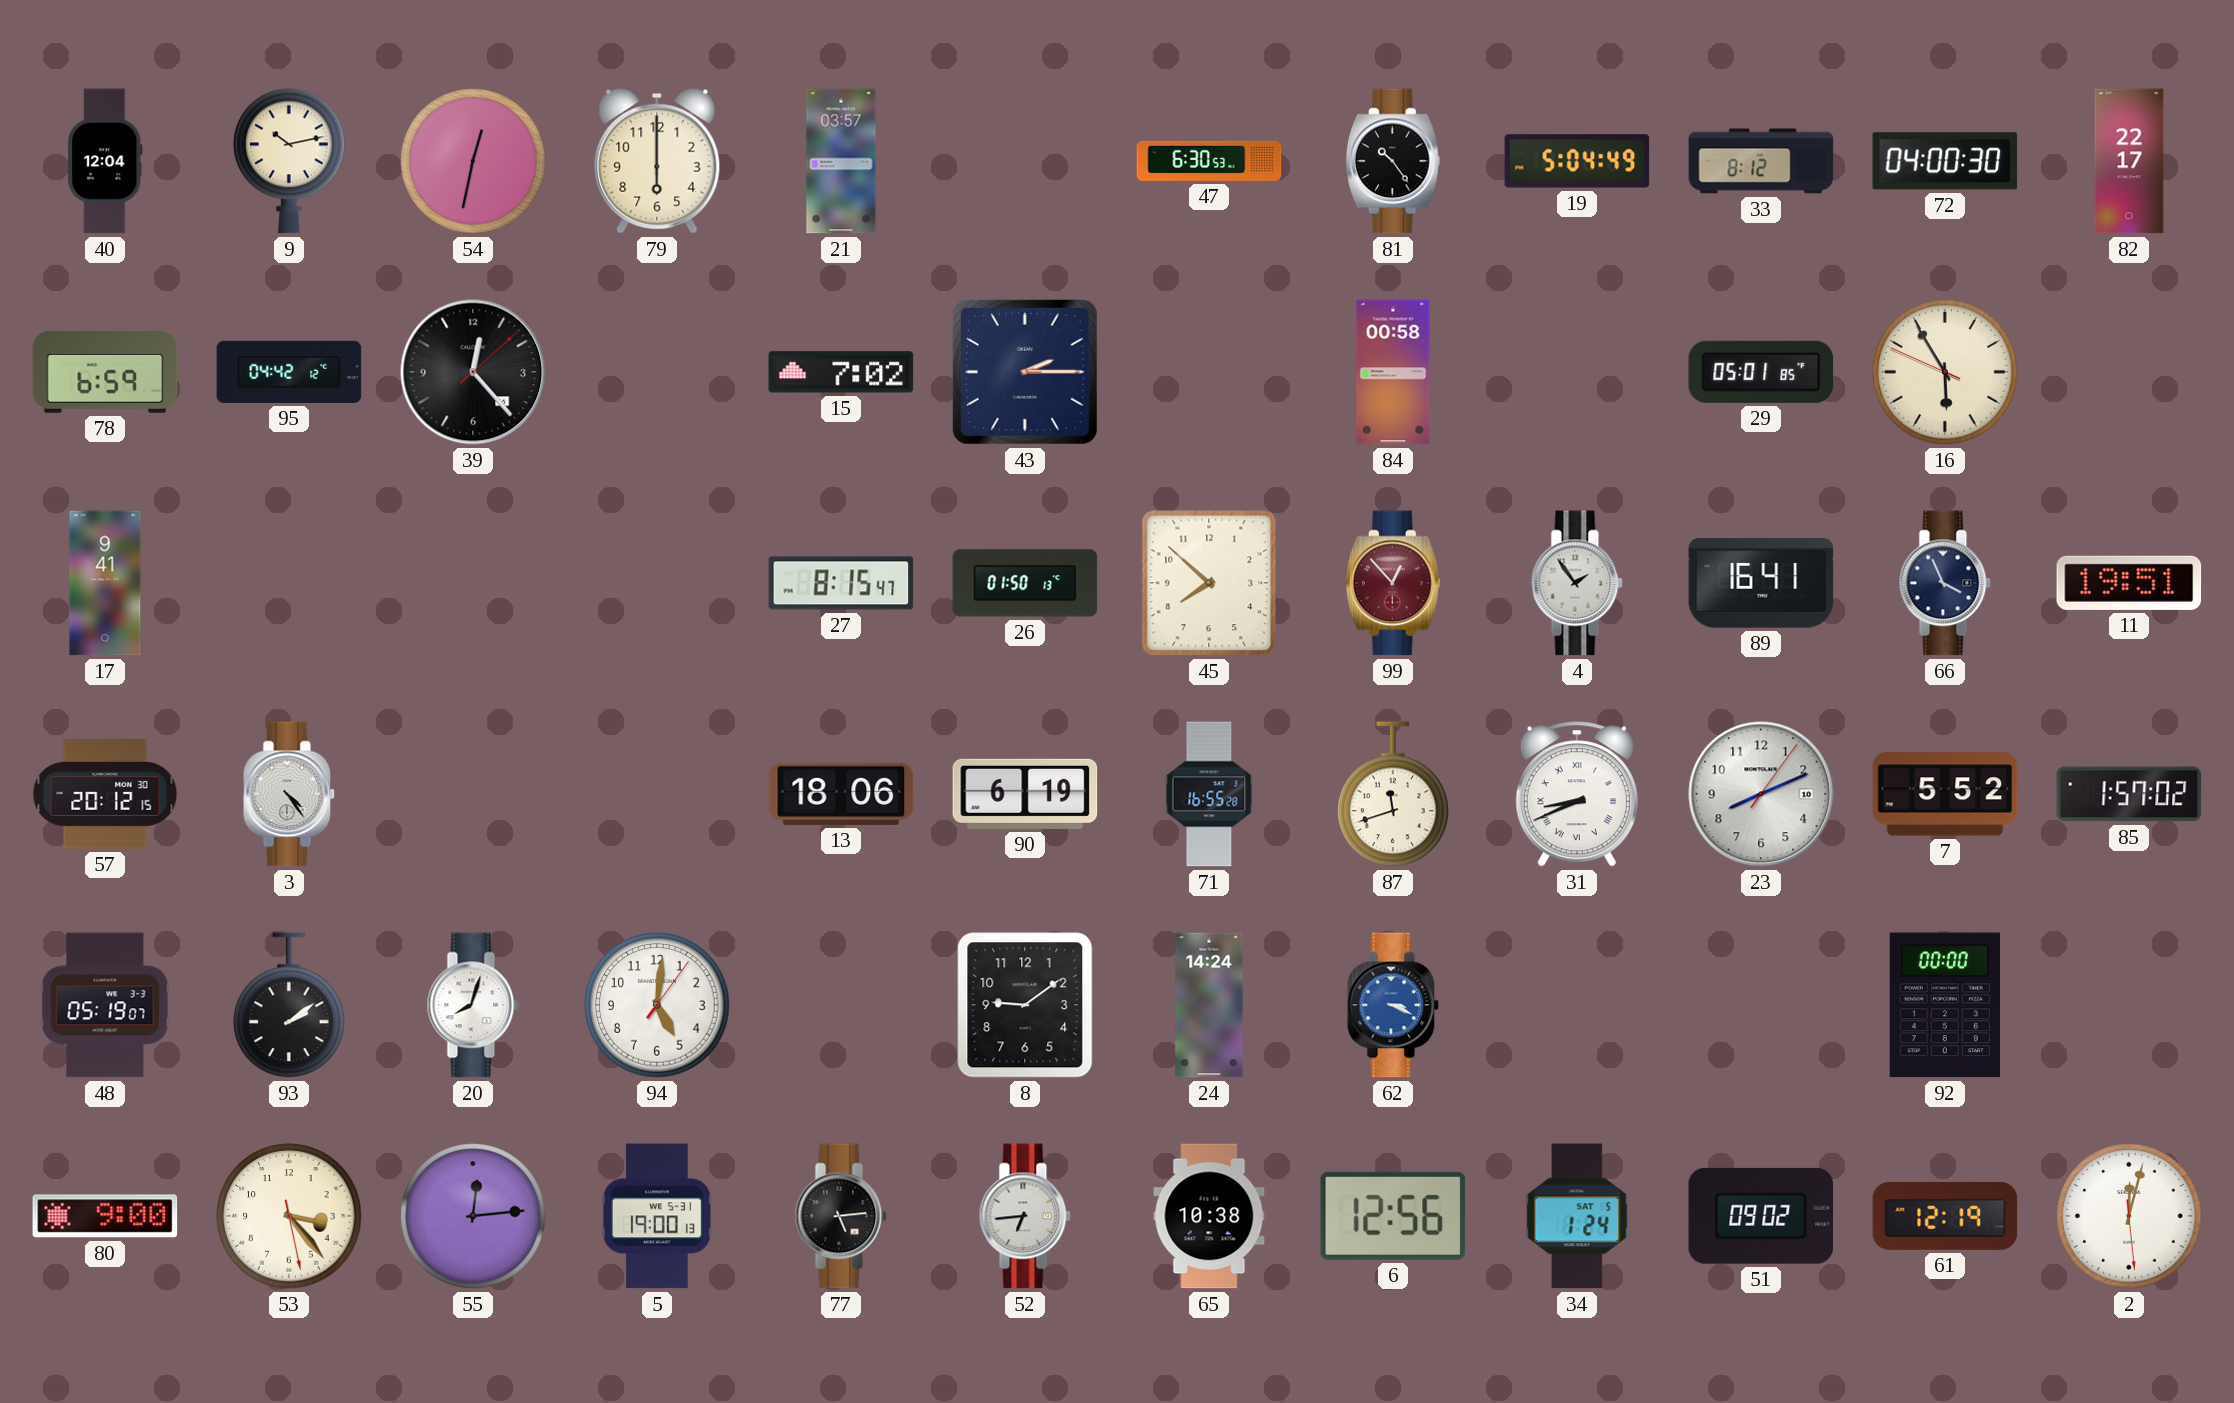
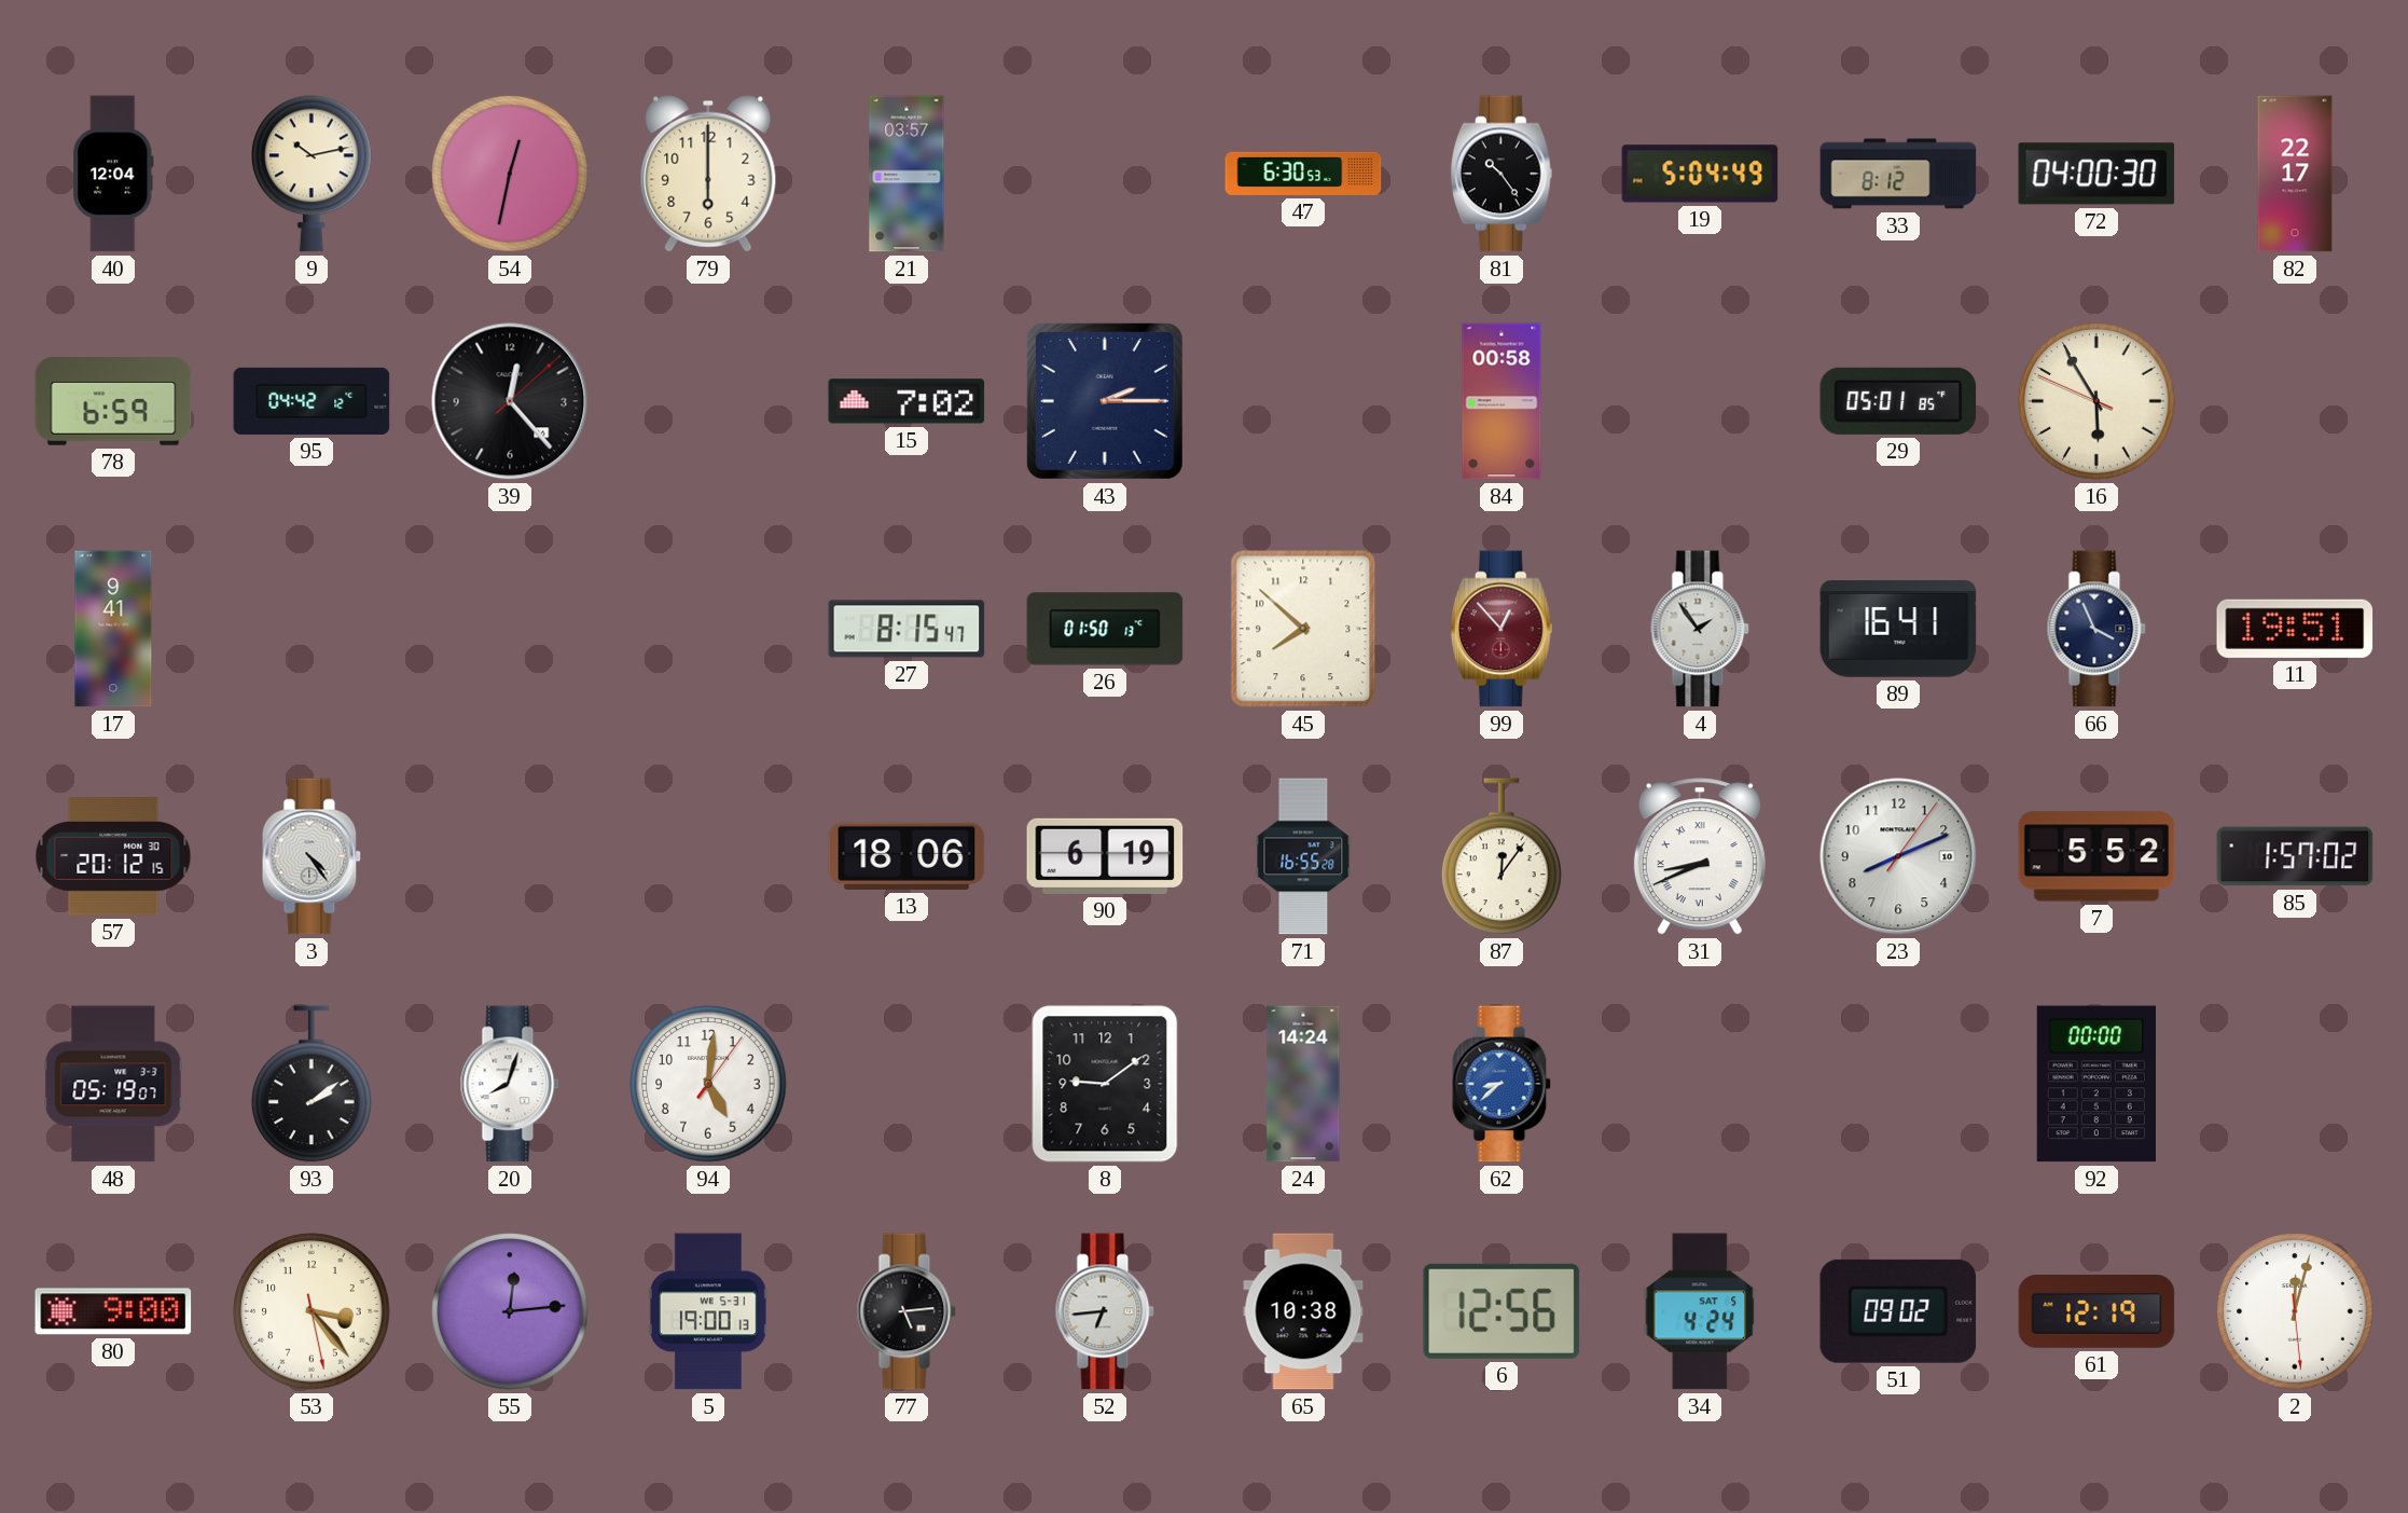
87: 11:42 -> 12:06
62: 3:19 -> 8:38
34: 1:24 -> 4:24
